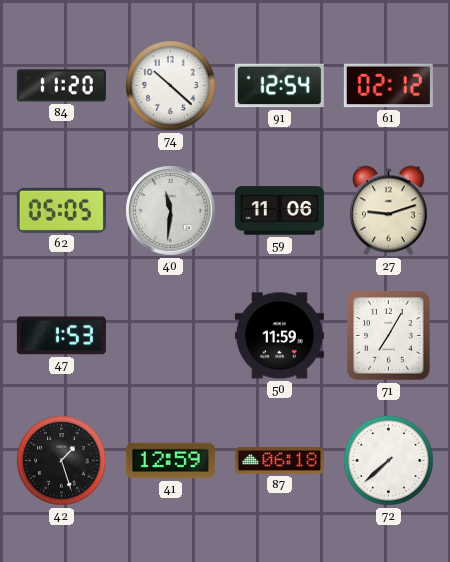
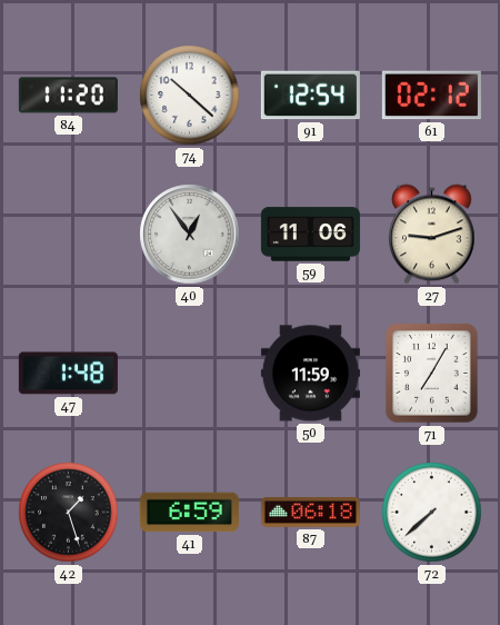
62: 05:05 -> none
40: 11:31 -> 12:54
47: 1:53 -> 1:48
41: 12:59 -> 6:59
